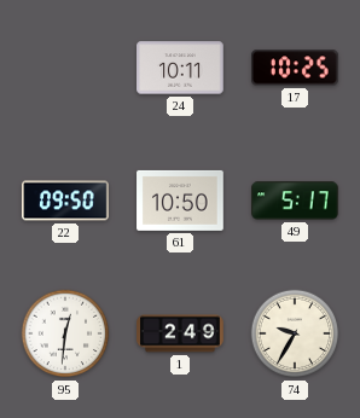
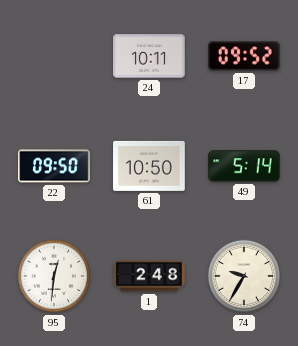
17: 10:25 -> 09:52
49: 5:17 -> 5:14
1: 2:49 -> 2:48
